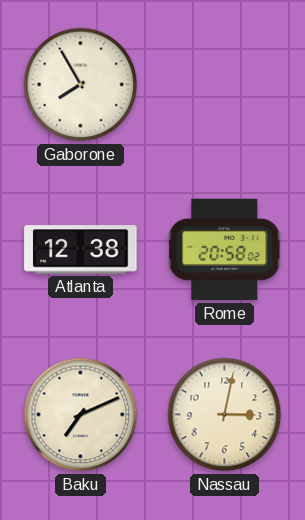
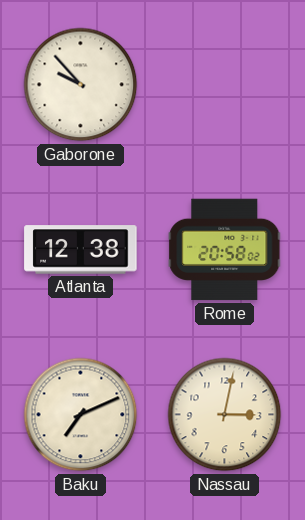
Gaborone: 7:55 -> 9:53
